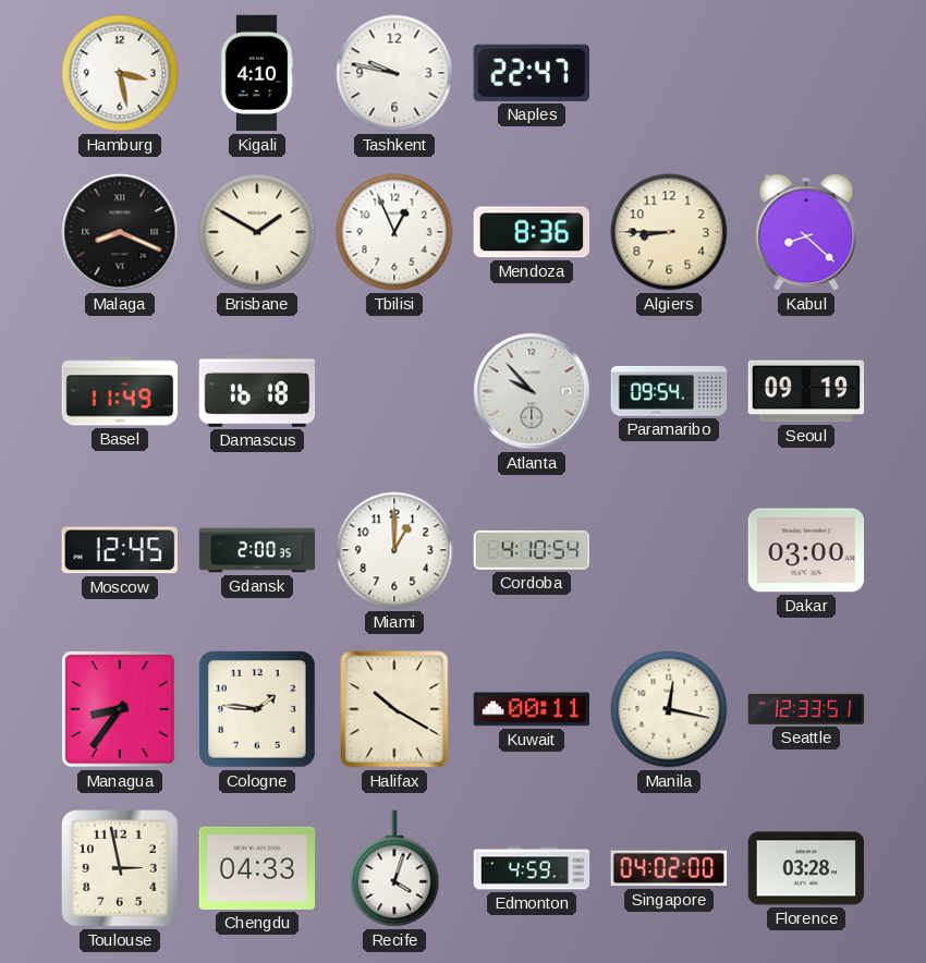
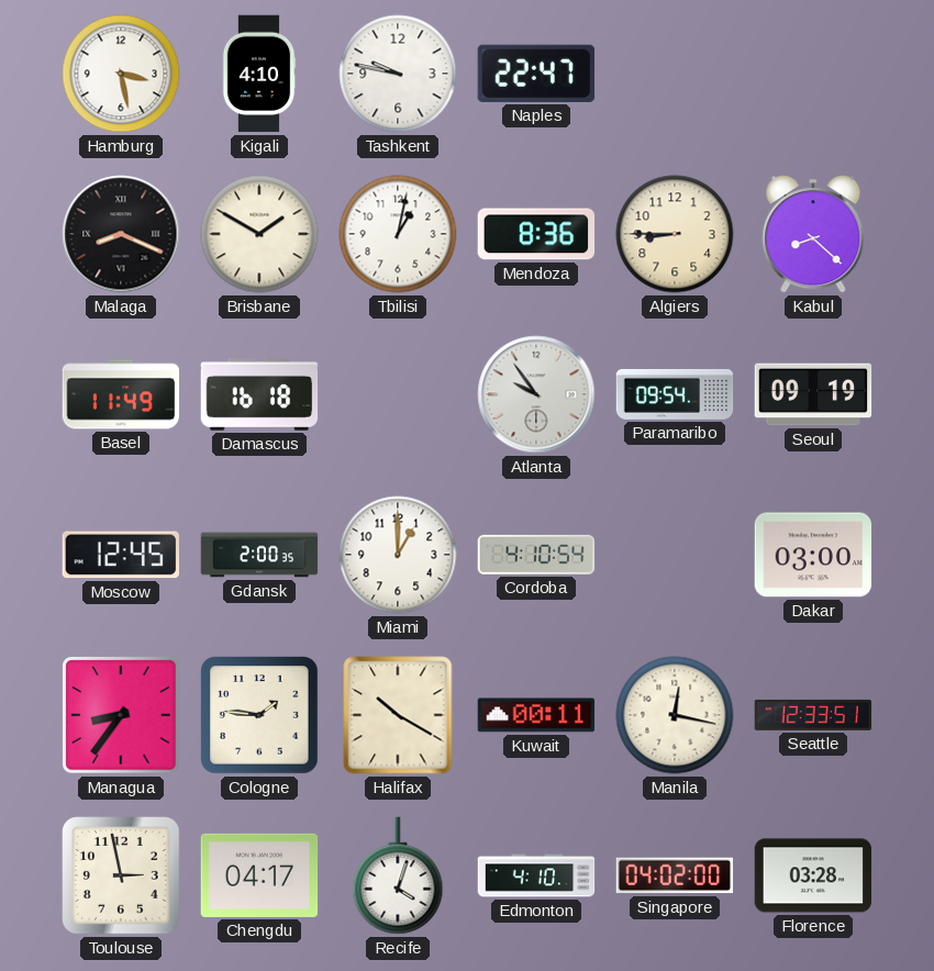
Tbilisi: 12:56 -> 1:02
Atlanta: 9:53 -> 9:54
Chengdu: 04:33 -> 04:17
Edmonton: 4:59 -> 4:10
